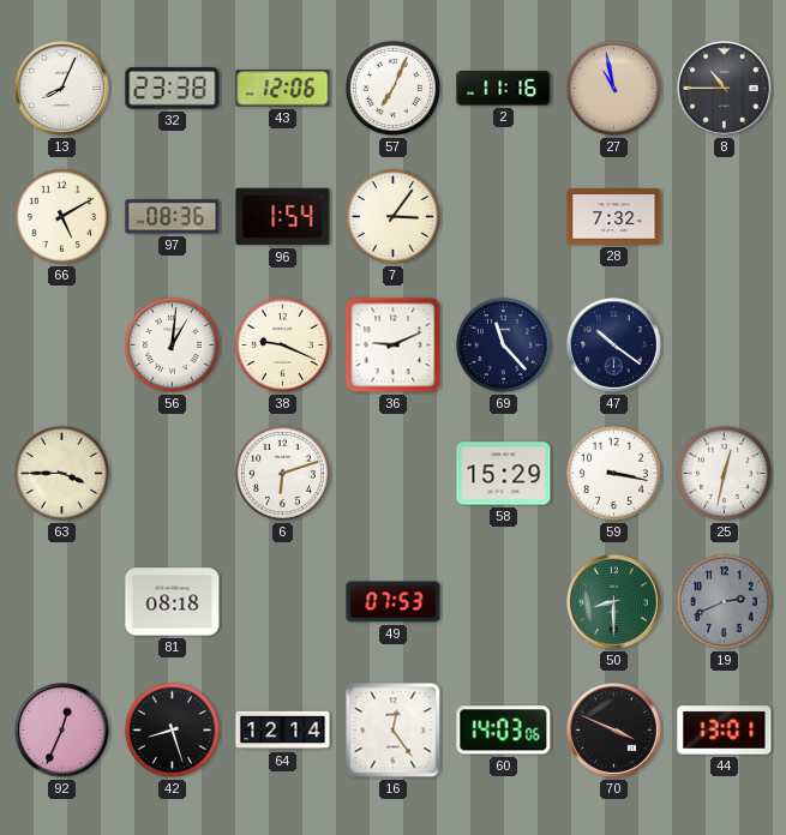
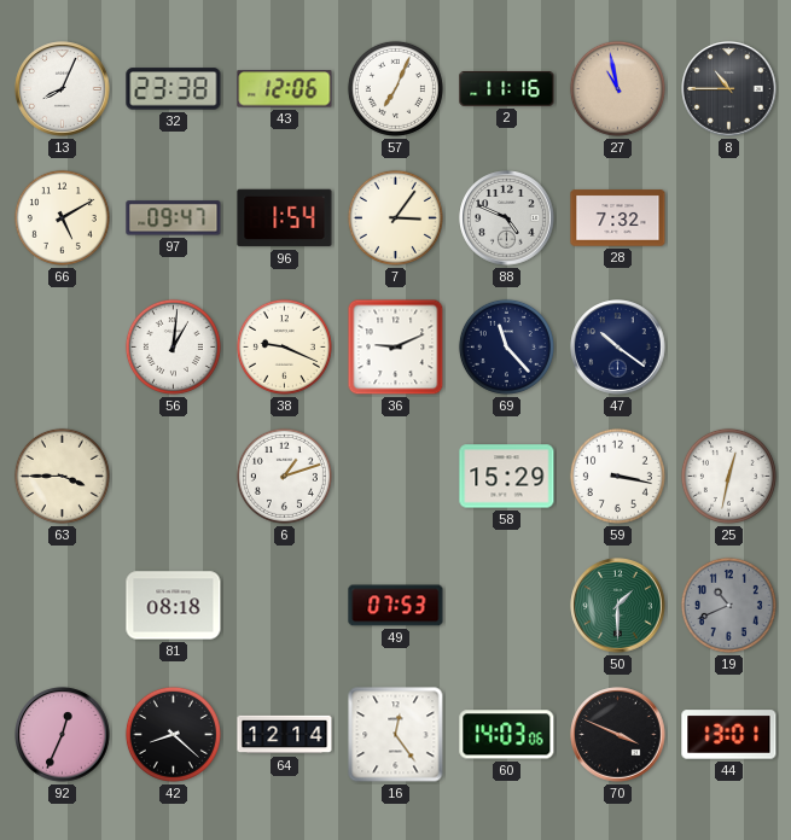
97: 08:36 -> 09:47
88: none -> 4:49
6: 6:12 -> 1:12
50: 8:30 -> 1:30
19: 2:41 -> 10:41
42: 8:27 -> 8:22
